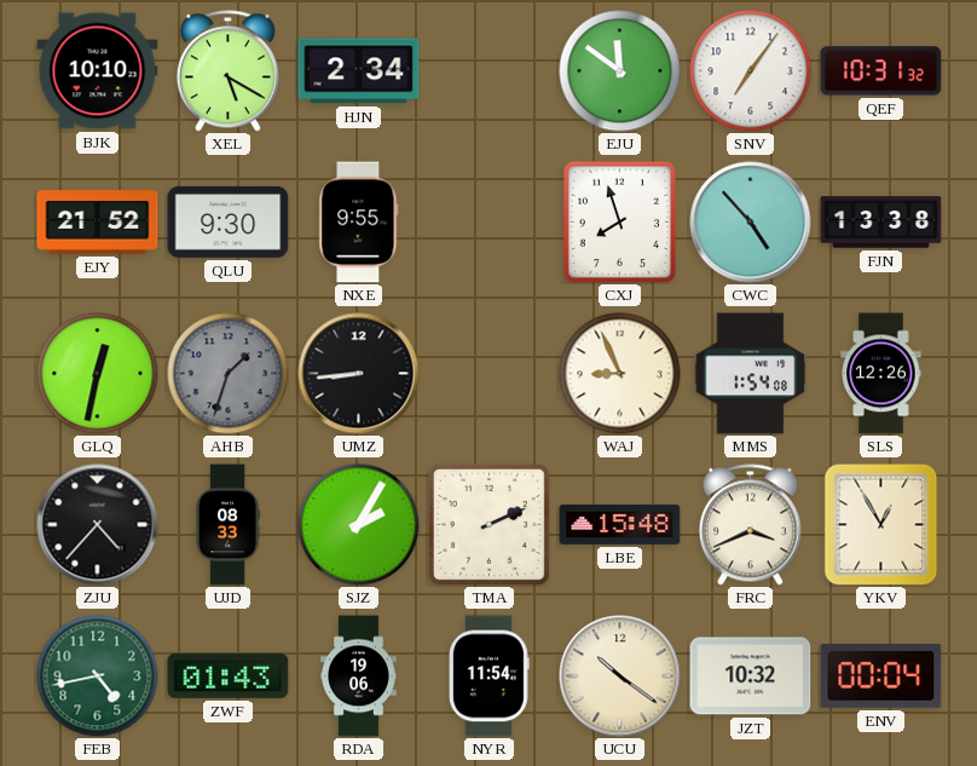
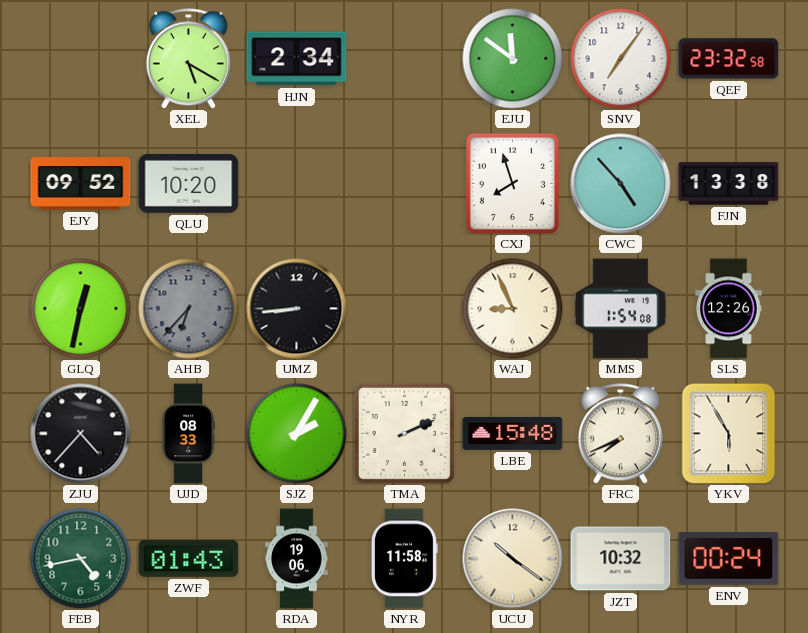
BJK: 10:10 -> none
QEF: 10:31 -> 23:32
EJY: 21:52 -> 09:52
QLU: 9:30 -> 10:20
NXE: 9:55 -> none
AHB: 1:33 -> 6:37
FRC: 3:41 -> 7:41
YKV: 12:55 -> 5:55
NYR: 11:54 -> 11:58
ENV: 00:04 -> 00:24
